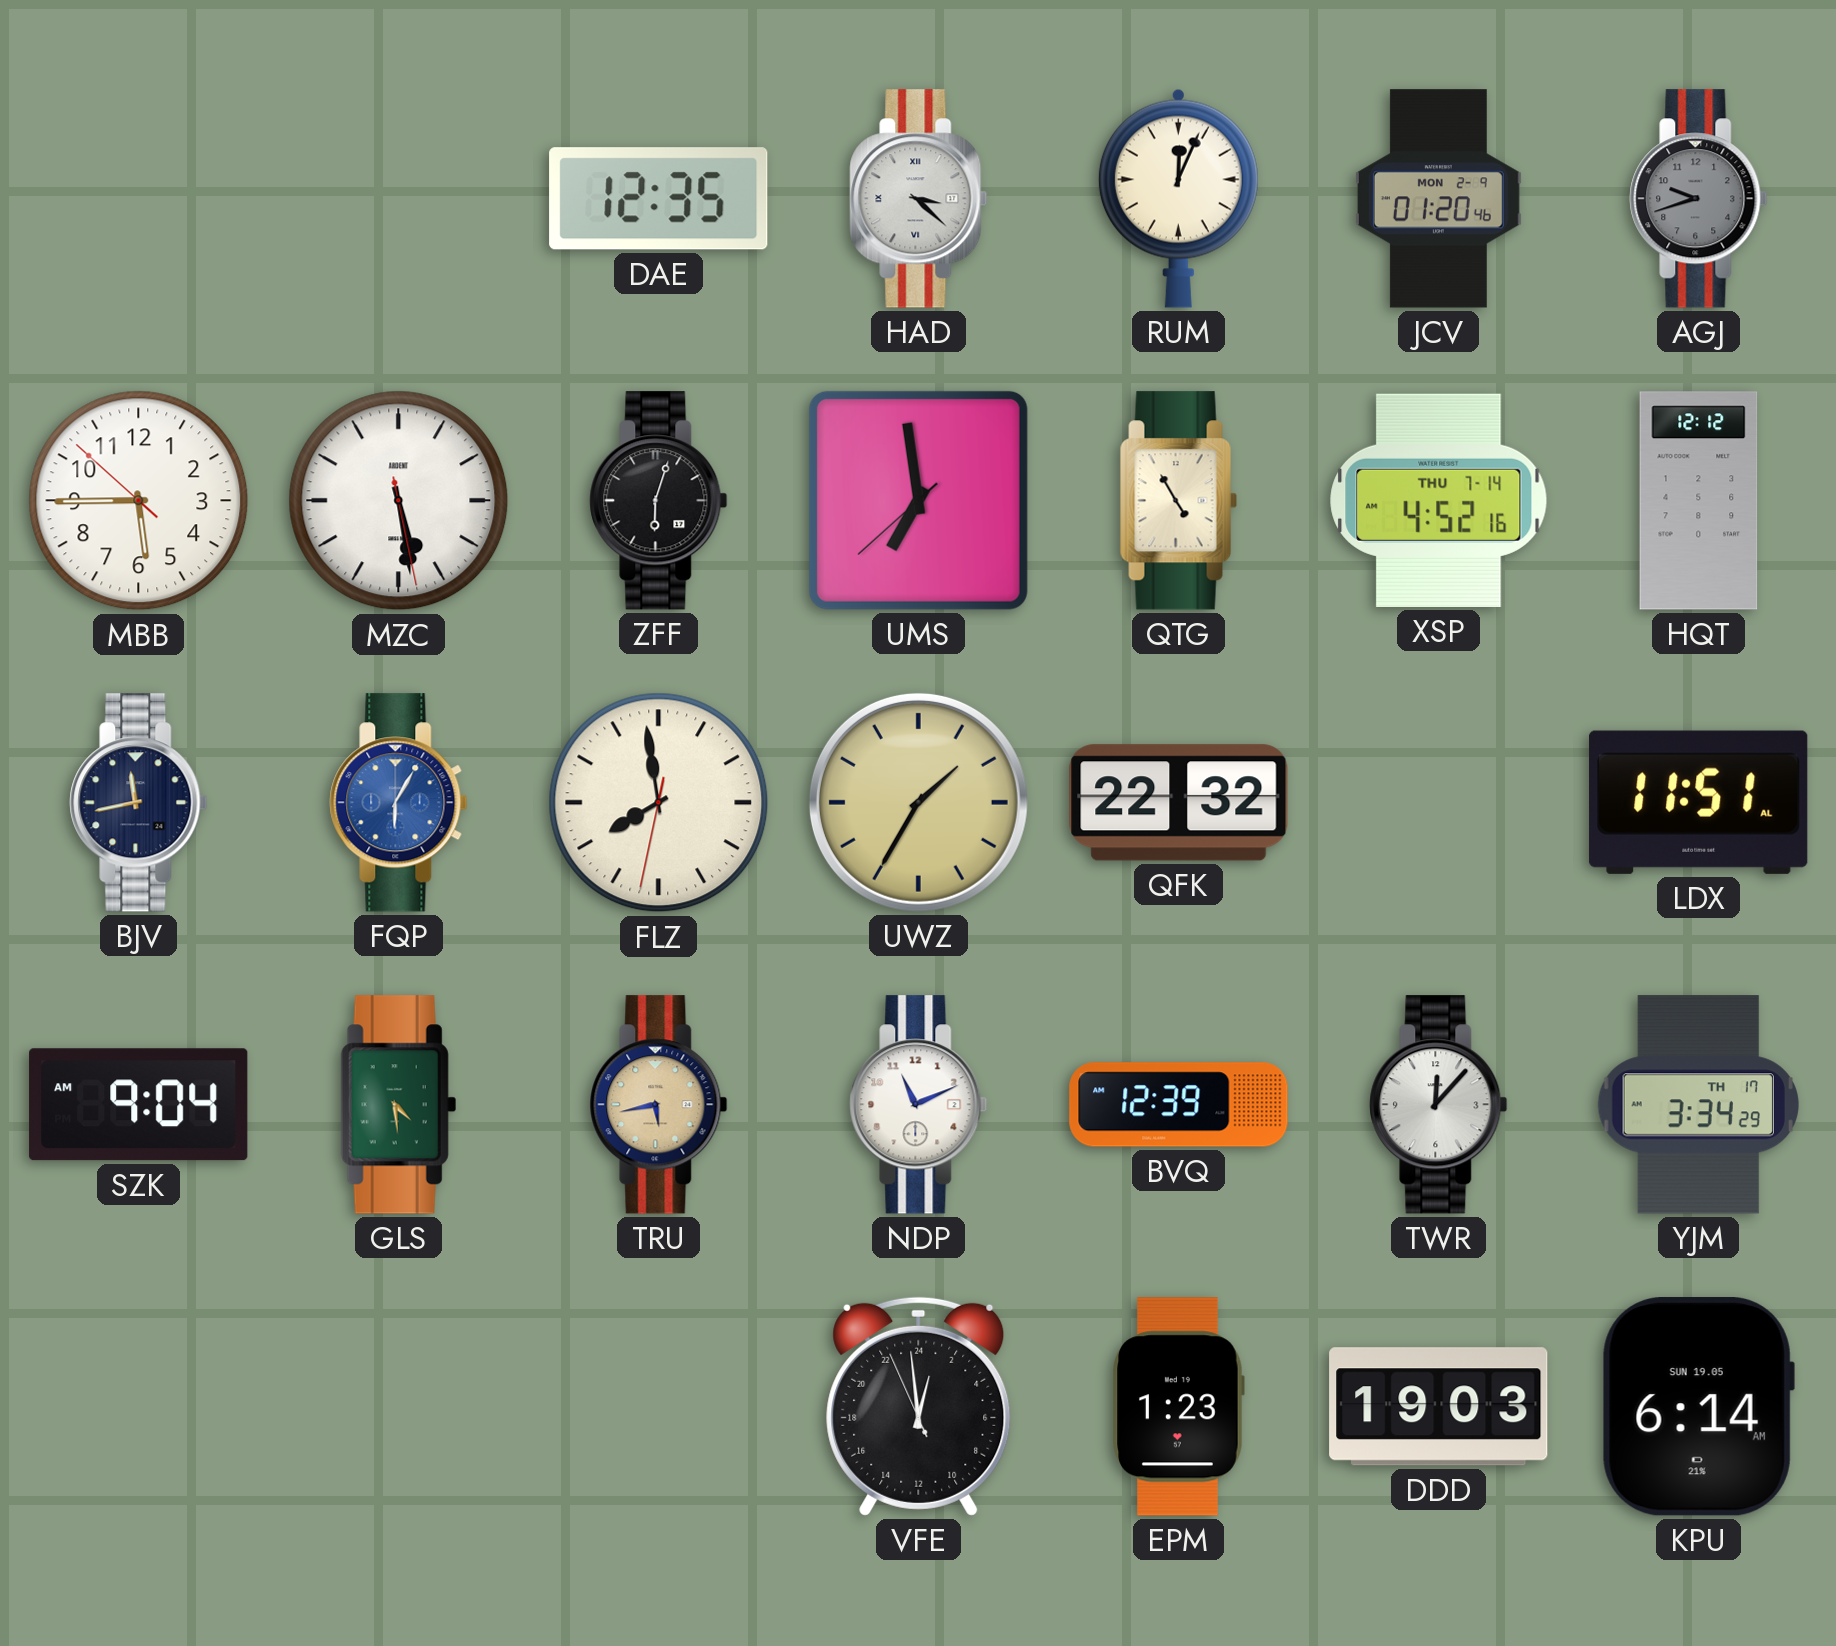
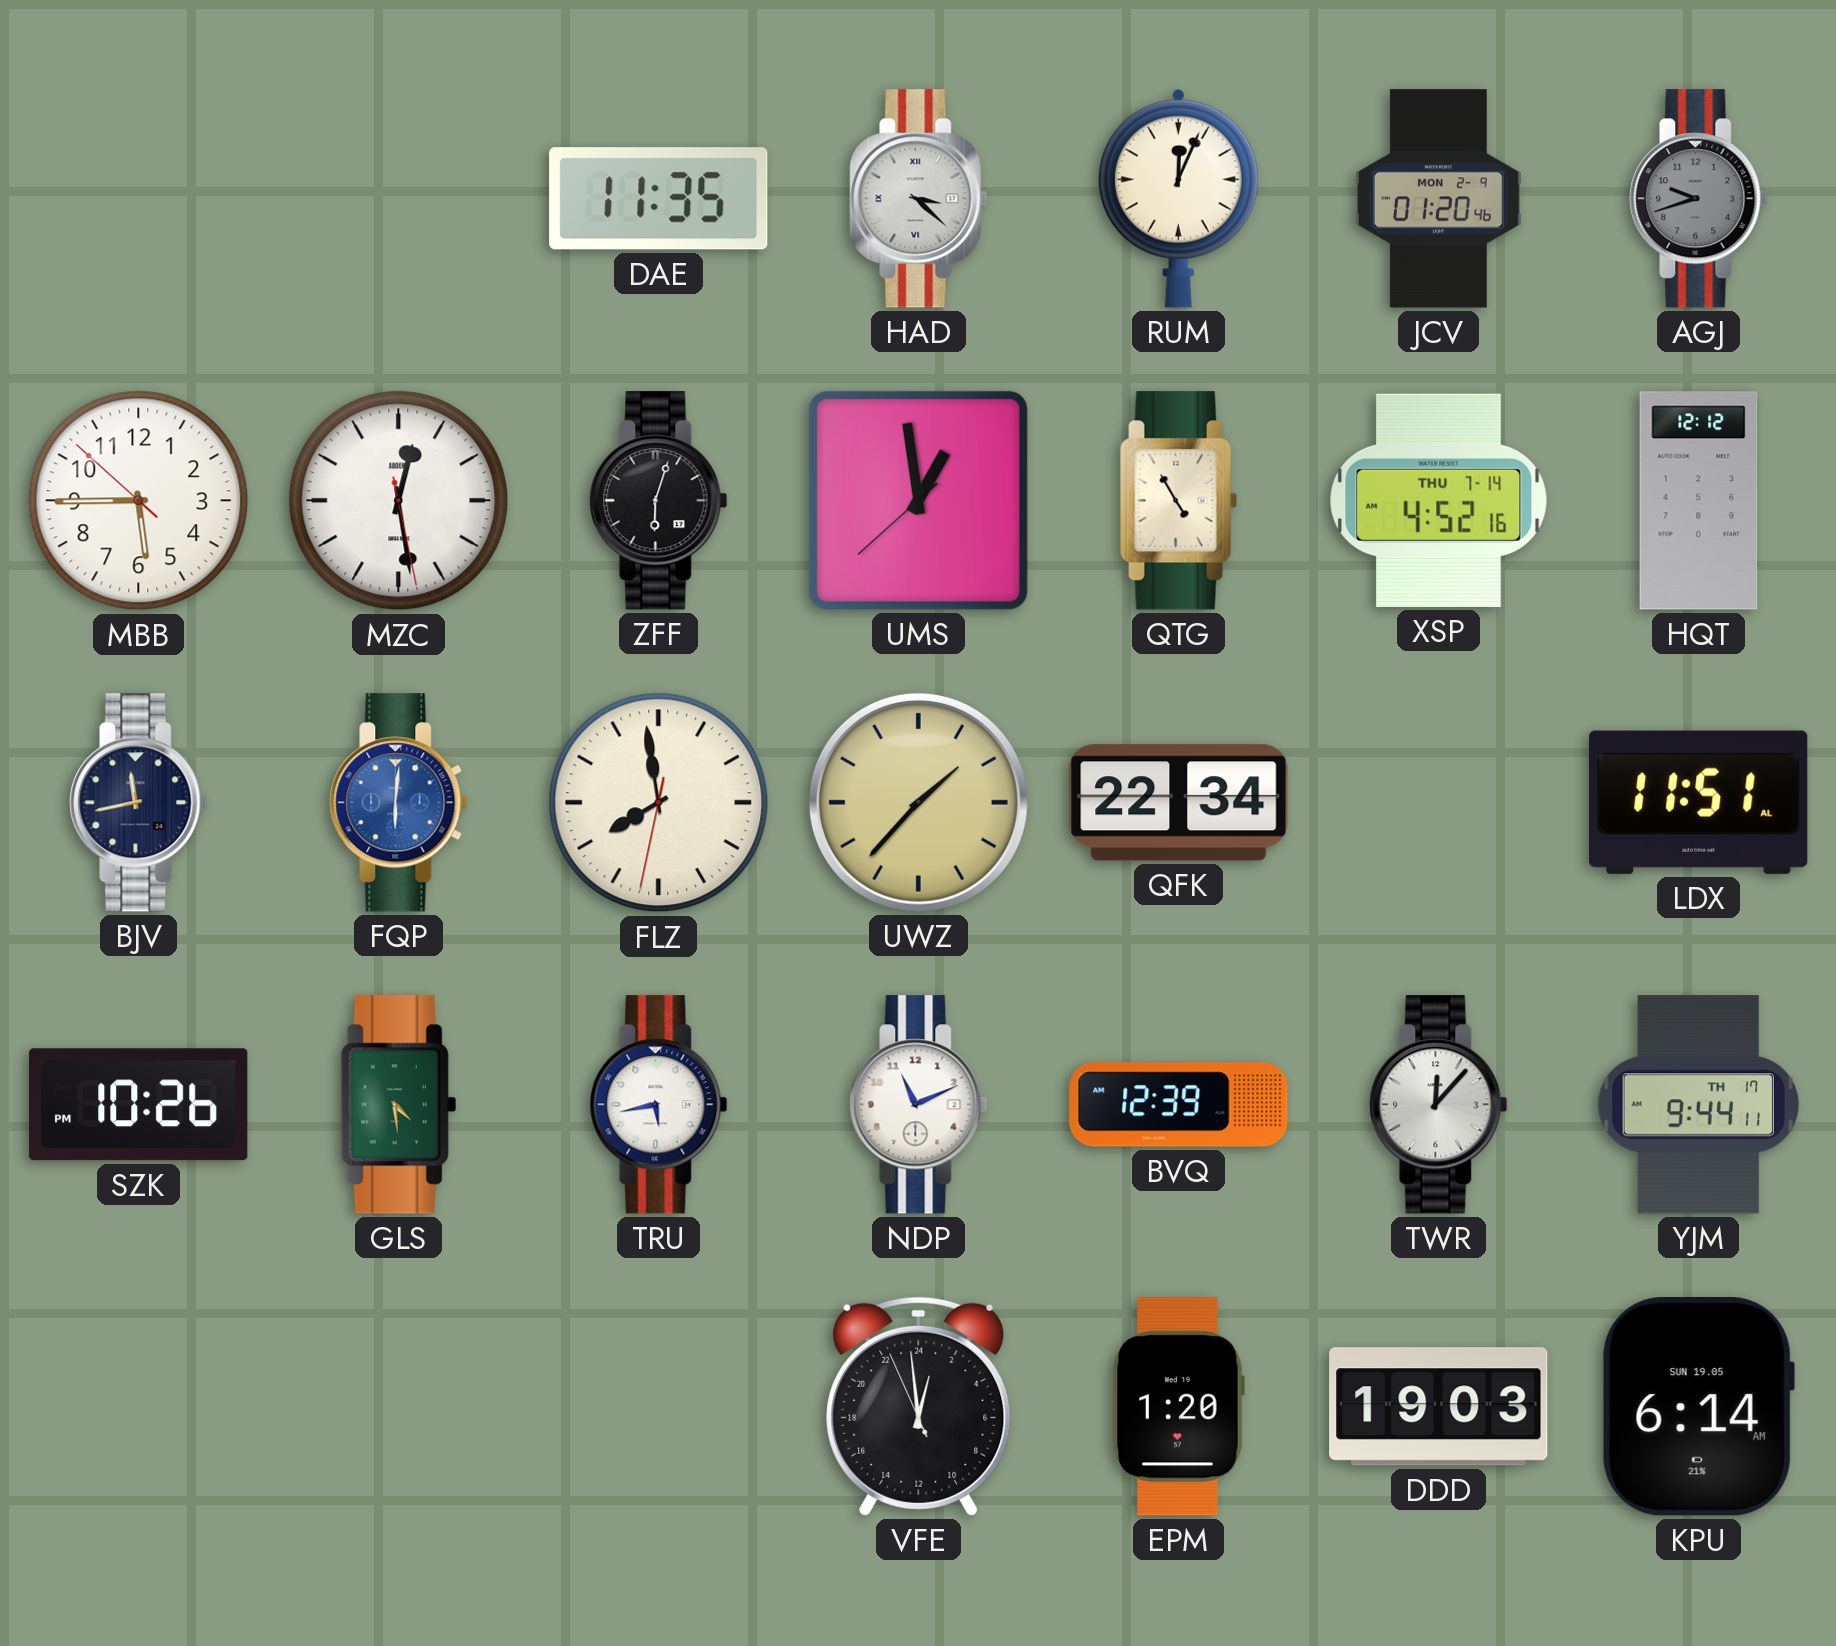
DAE: 12:35 -> 11:35
MZC: 5:28 -> 12:28
UMS: 6:58 -> 12:58
FQP: 6:05 -> 6:01
UWZ: 1:35 -> 1:37
QFK: 22:32 -> 22:34
SZK: 9:04 -> 10:26
TRU dial: champagne -> white
YJM: 3:34 -> 9:44
EPM: 1:23 -> 1:20
